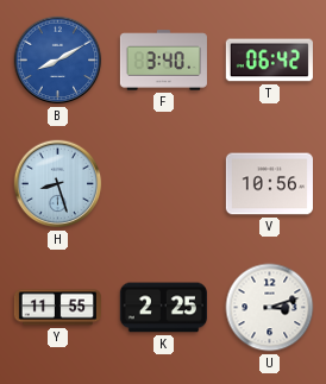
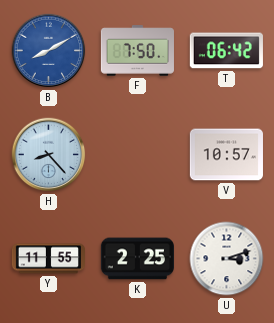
F: 3:40 -> 7:50
H: 8:27 -> 8:23
V: 10:56 -> 10:57
